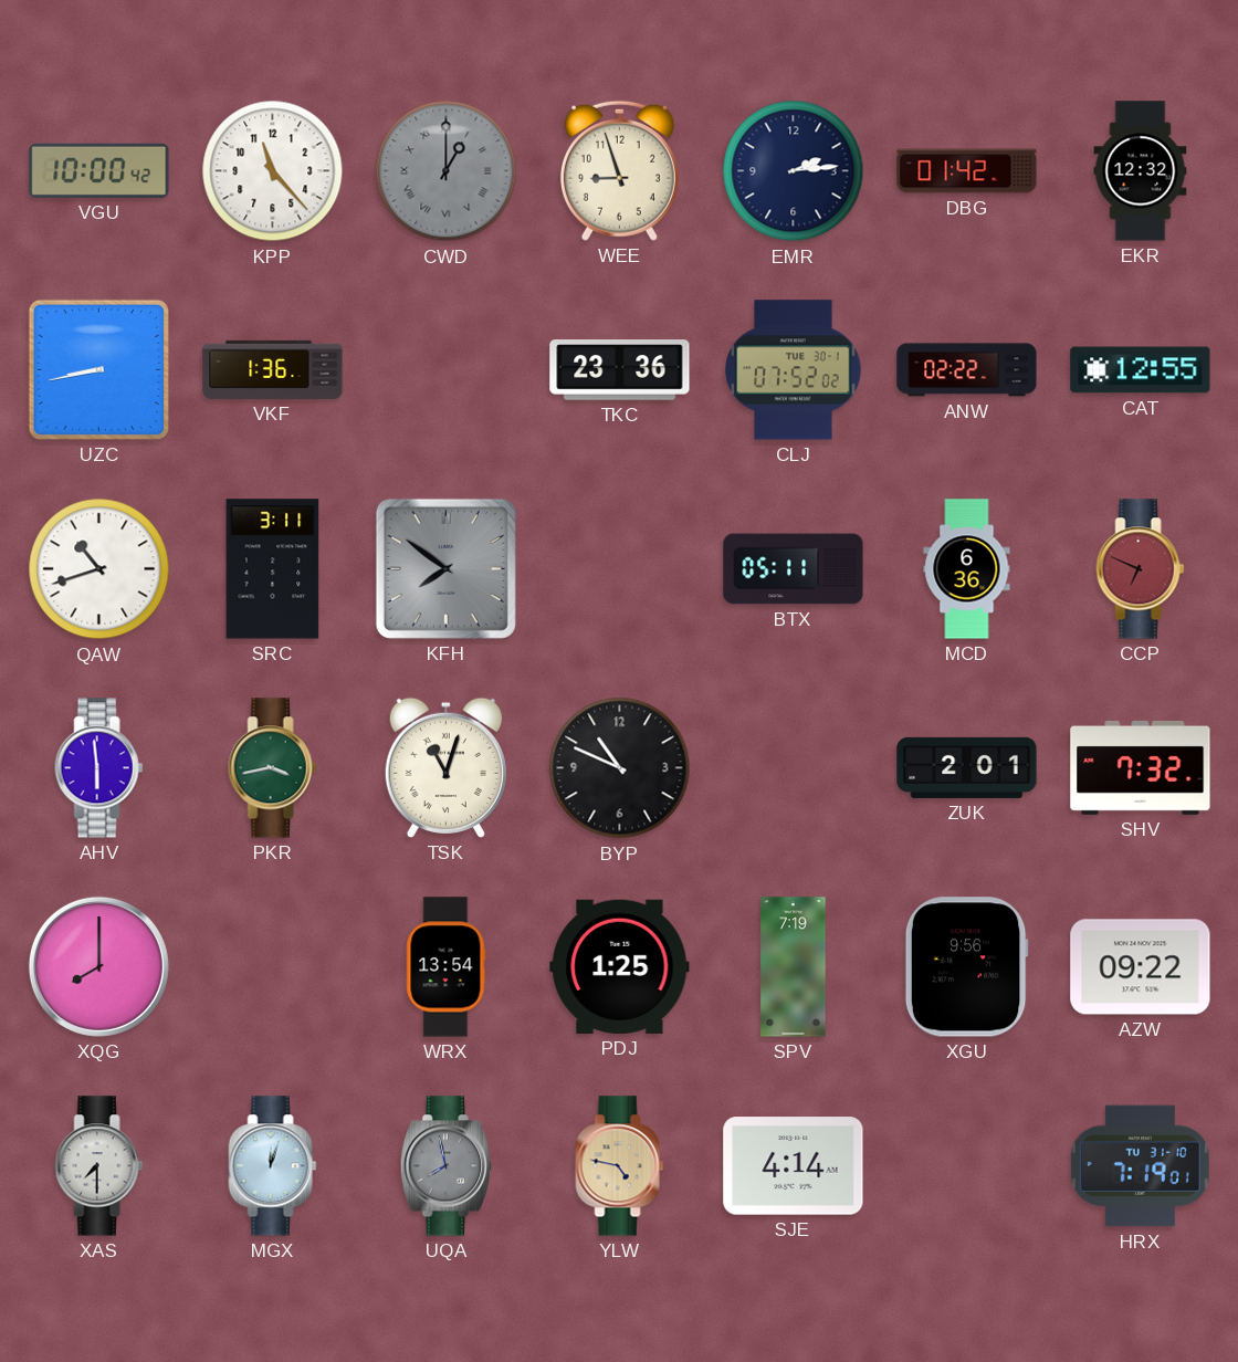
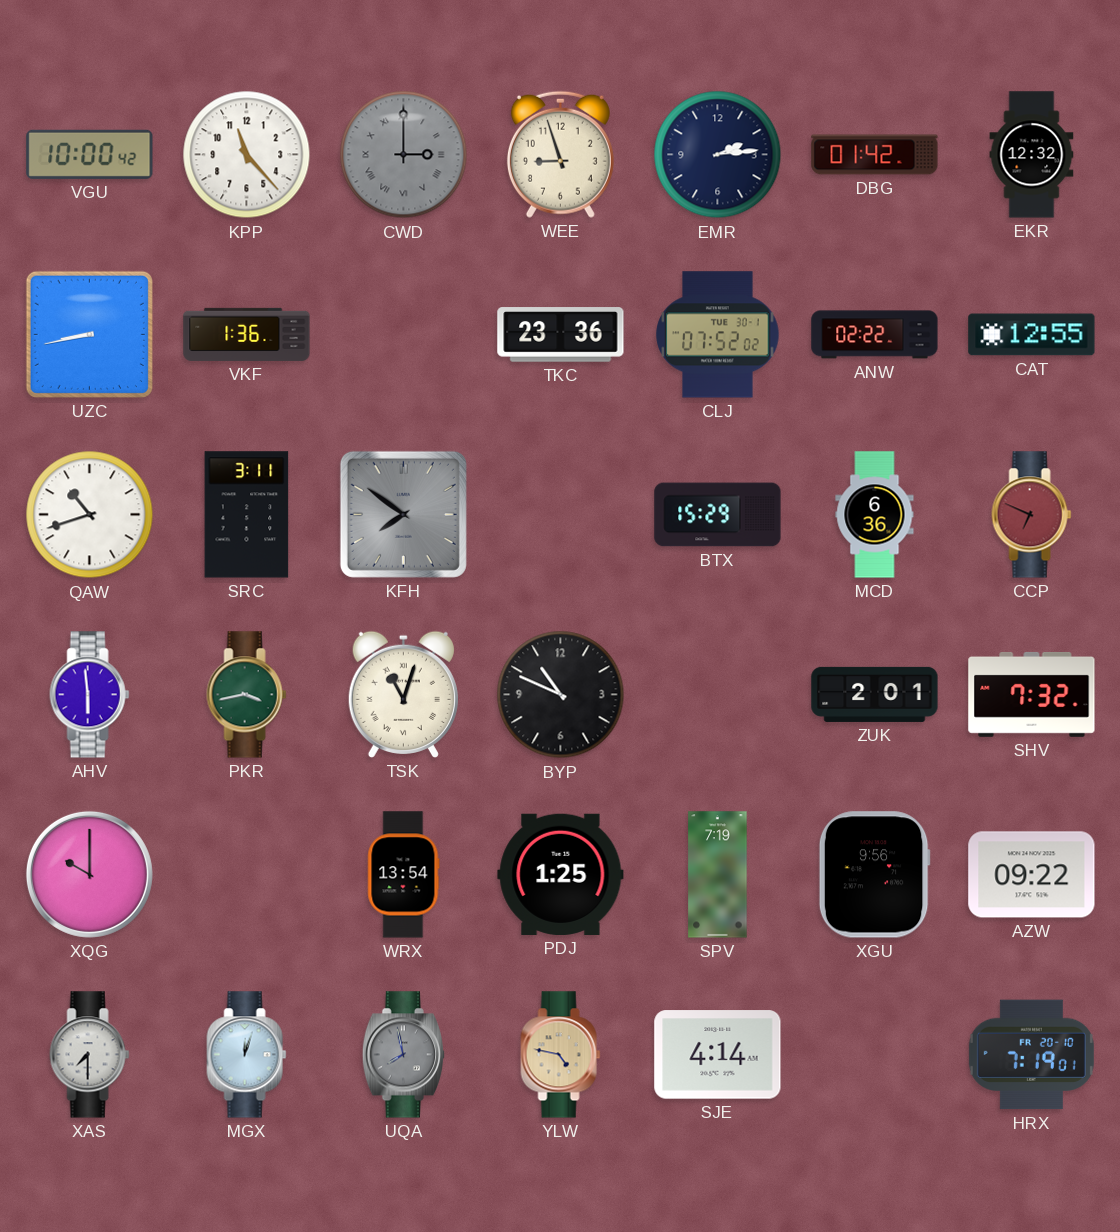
CWD: 1:00 -> 3:00
BTX: 05:11 -> 15:29
XQG: 8:00 -> 10:00
HRX date: TU 31-10 -> FR 20-10
